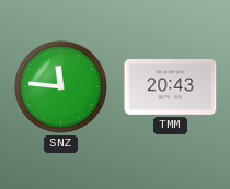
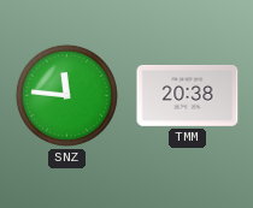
TMM: 20:43 -> 20:38
